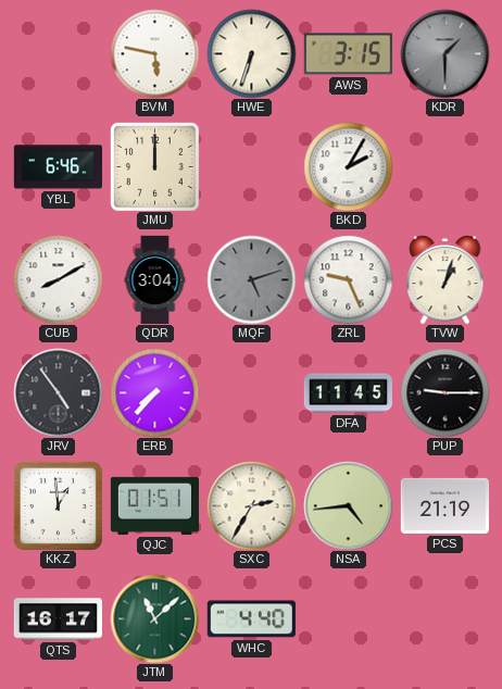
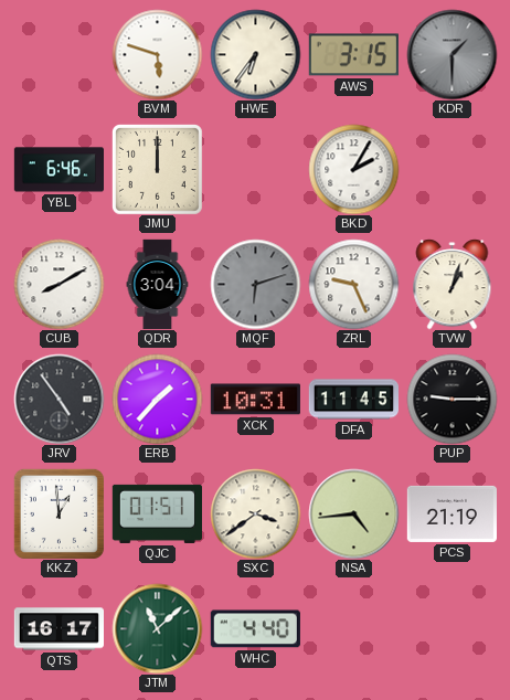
BVM: 5:47 -> 5:48
HWE: 6:33 -> 6:36
MQF: 5:12 -> 6:12
ERB: 7:37 -> 1:37
XCK: none -> 10:31
SXC: 2:35 -> 3:39
